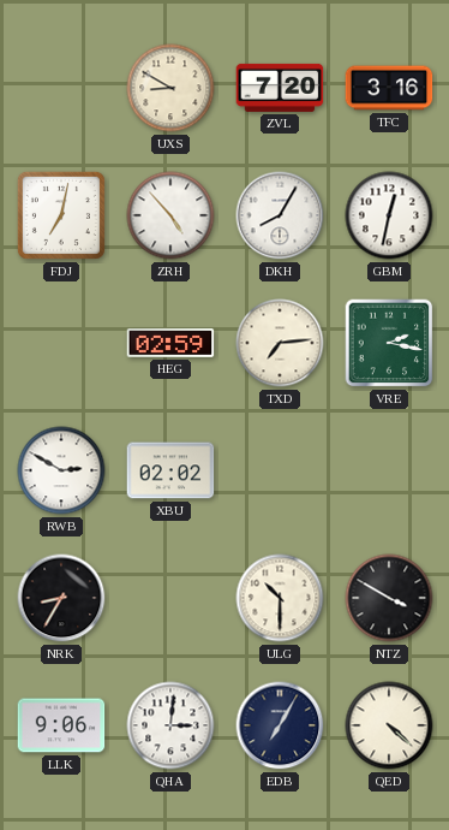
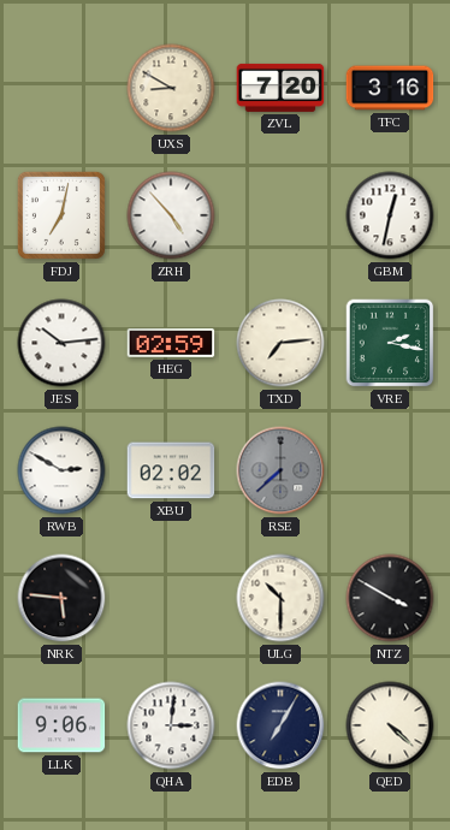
DKH: 8:05 -> none
JES: none -> 10:14
RSE: none -> 7:38
NRK: 8:35 -> 5:46
